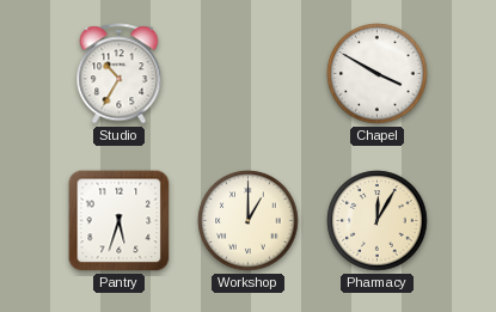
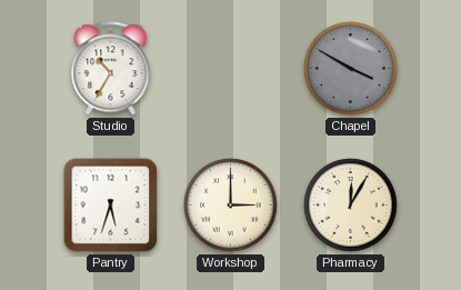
Chapel dial: white -> grey
Workshop: 1:00 -> 3:00
